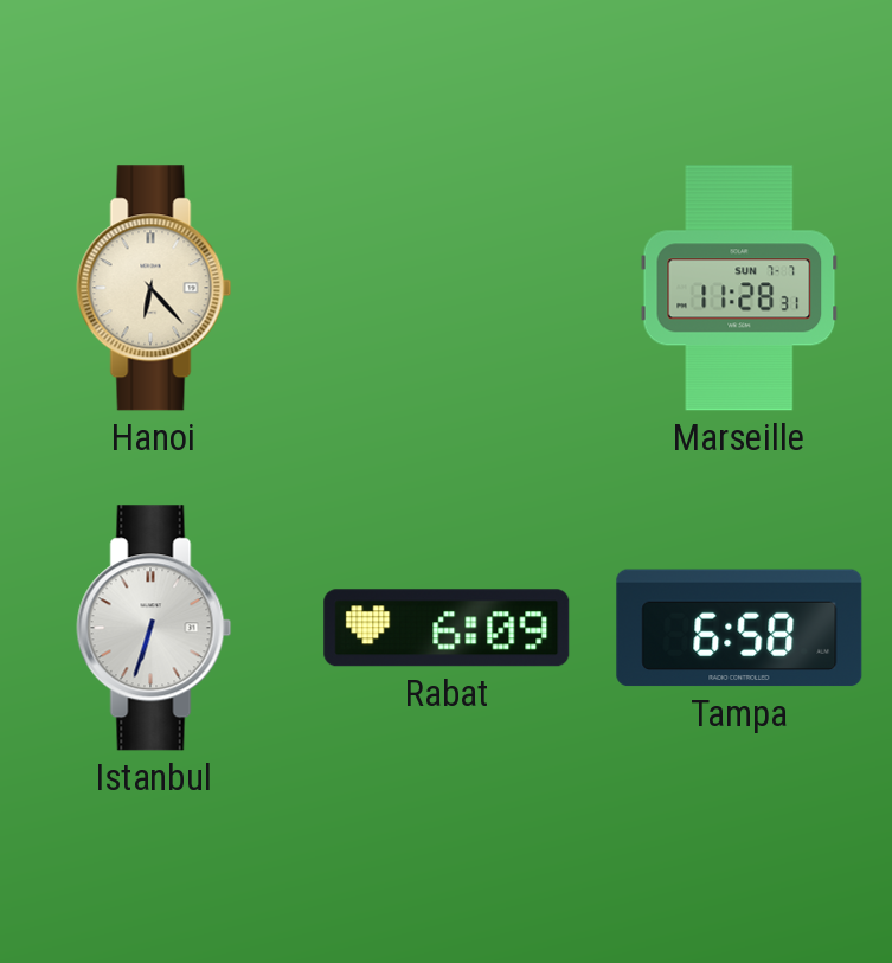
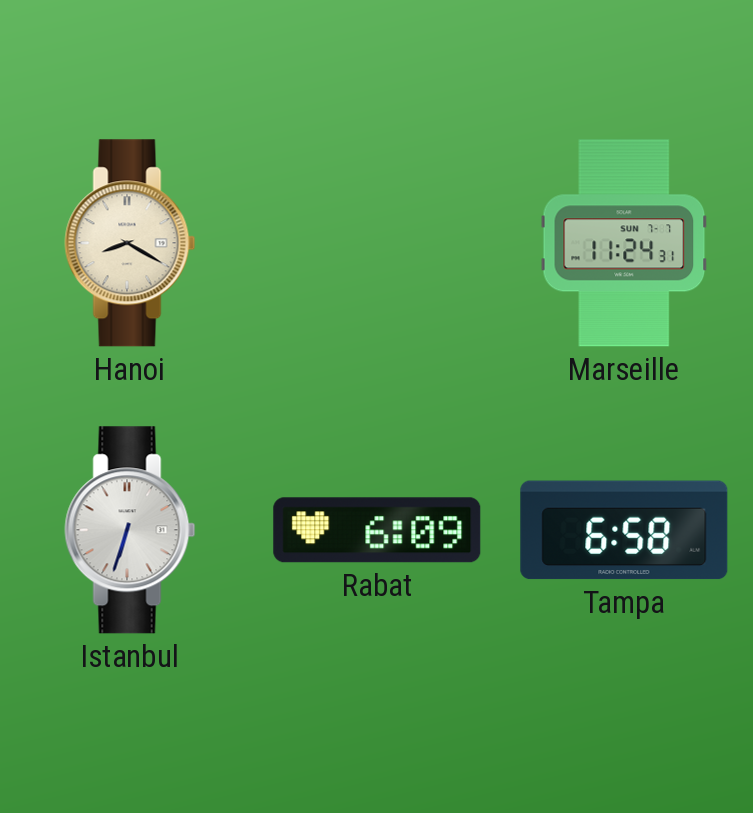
Hanoi: 6:23 -> 8:20
Marseille: 11:28 -> 11:24
